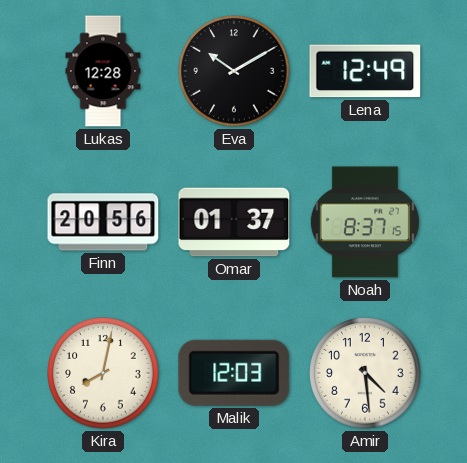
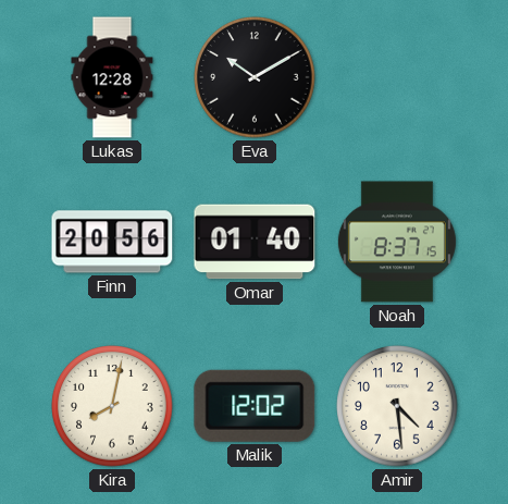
Lena: 12:49 -> none
Omar: 01:37 -> 01:40
Malik: 12:03 -> 12:02
